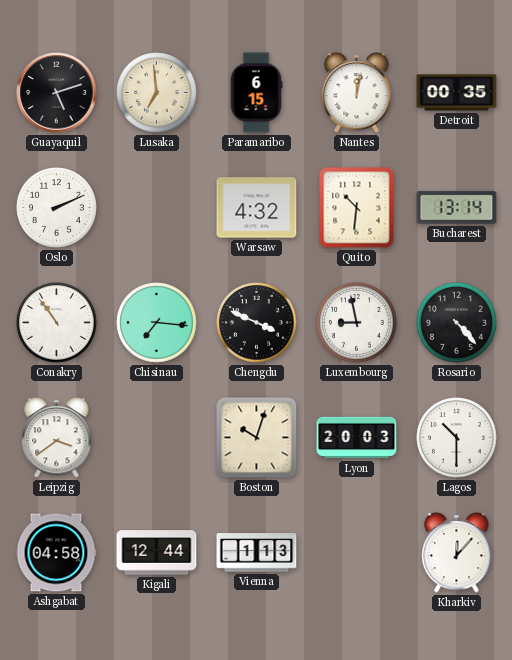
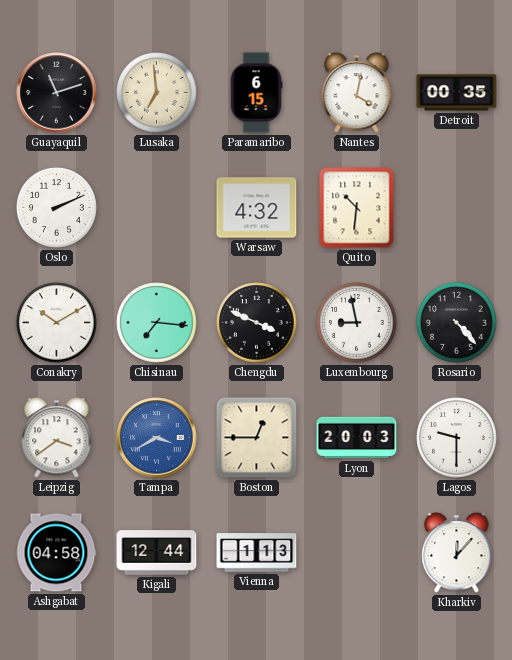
Guayaquil: 5:12 -> 11:12
Nantes: 12:02 -> 4:02
Bucharest: 13:14 -> none
Conakry: 10:54 -> 10:10
Tampa: none -> 3:40
Boston: 10:03 -> 12:45
Lagos: 10:30 -> 9:30
